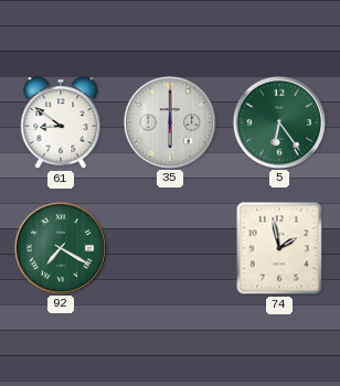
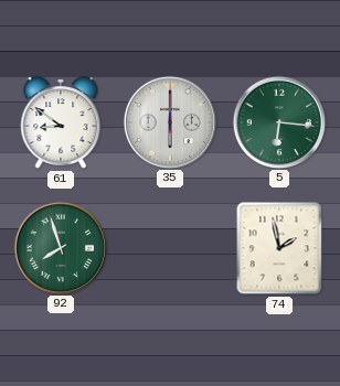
5: 6:24 -> 6:16
92: 7:20 -> 7:57
